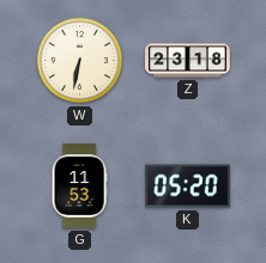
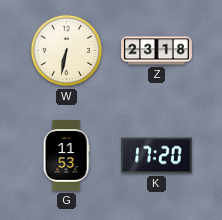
K: 05:20 -> 17:20
